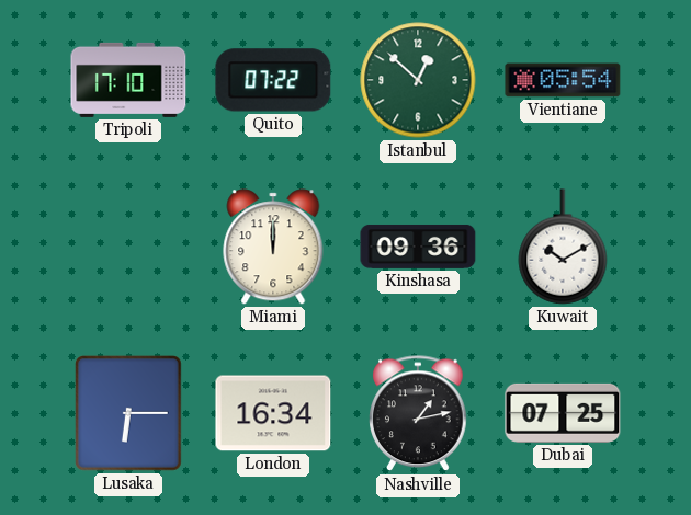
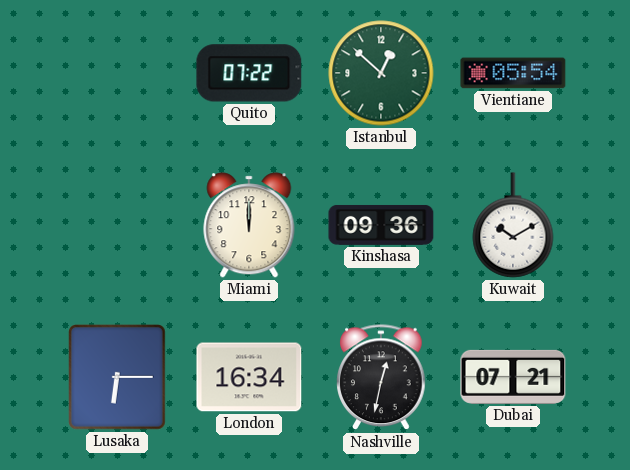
Tripoli: 17:10 -> none
Nashville: 1:13 -> 12:32
Dubai: 07:25 -> 07:21
